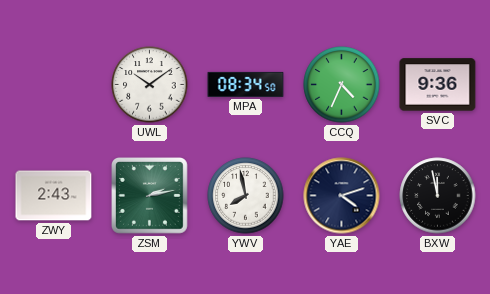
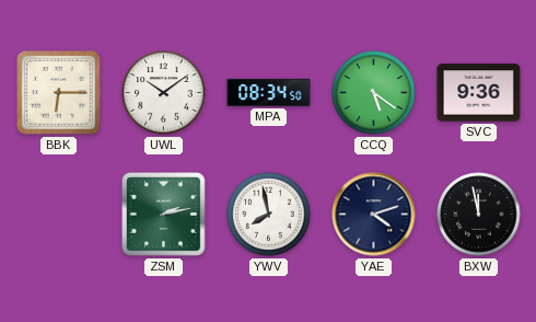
BBK: none -> 6:15
CCQ: 4:34 -> 5:21
ZWY: 2:43 -> none
